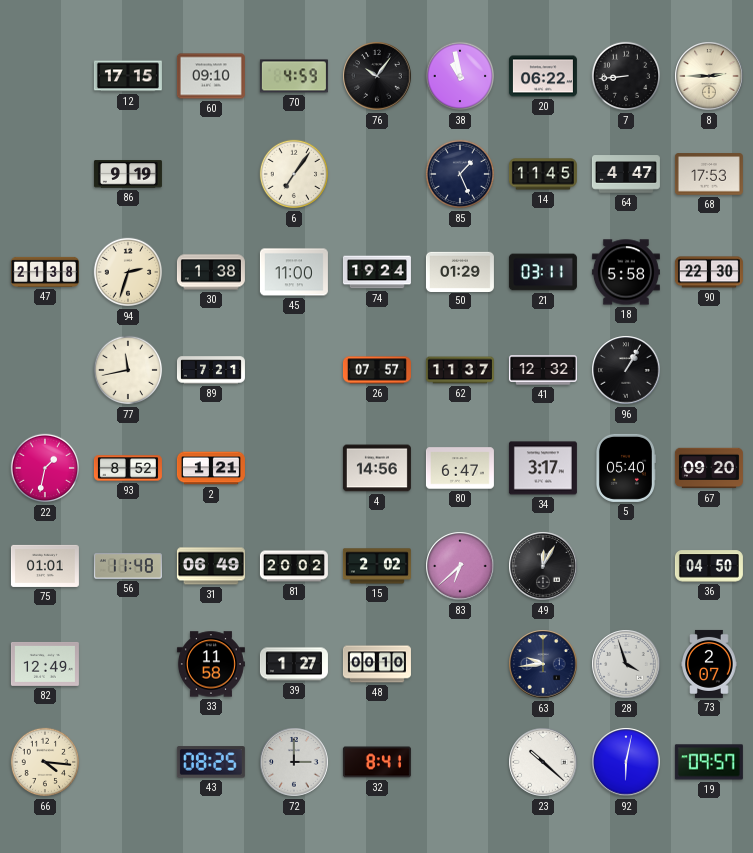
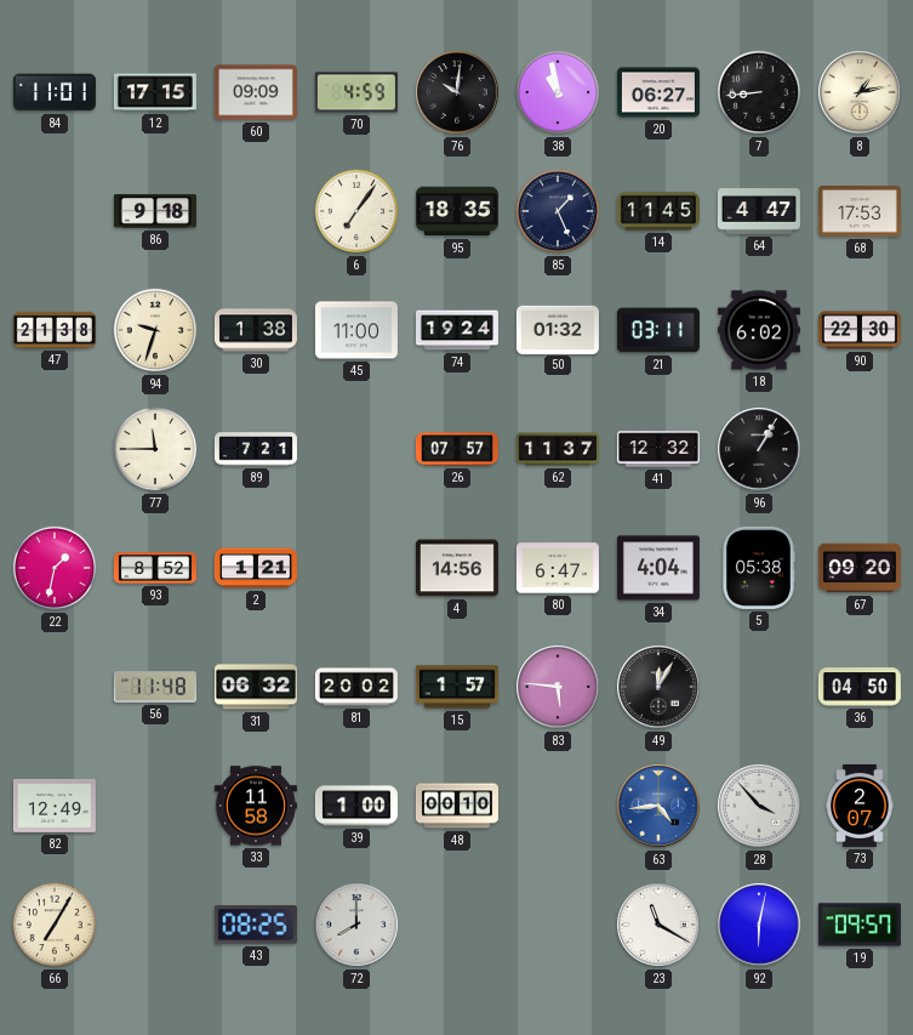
84: none -> 11:01
60: 09:10 -> 09:09
76: 10:06 -> 10:01
20: 06:22 -> 06:27
8: 2:45 -> 1:13
86: 9:19 -> 9:18
95: none -> 18:35
94: 2:33 -> 9:33
50: 01:29 -> 01:32
18: 5:58 -> 6:02
77: 11:43 -> 11:45
34: 3:17 -> 4:04
5: 05:40 -> 05:38
75: 01:01 -> none
31: 06:49 -> 06:32
15: 2:02 -> 1:57
83: 6:38 -> 5:46
39: 1:27 -> 1:00
63: 9:44 -> 4:44
63 dial: navy -> blue
28: 3:57 -> 3:53
66: 4:16 -> 7:05
72: 3:00 -> 8:00
32: 8:41 -> none
23: 10:22 -> 11:20
